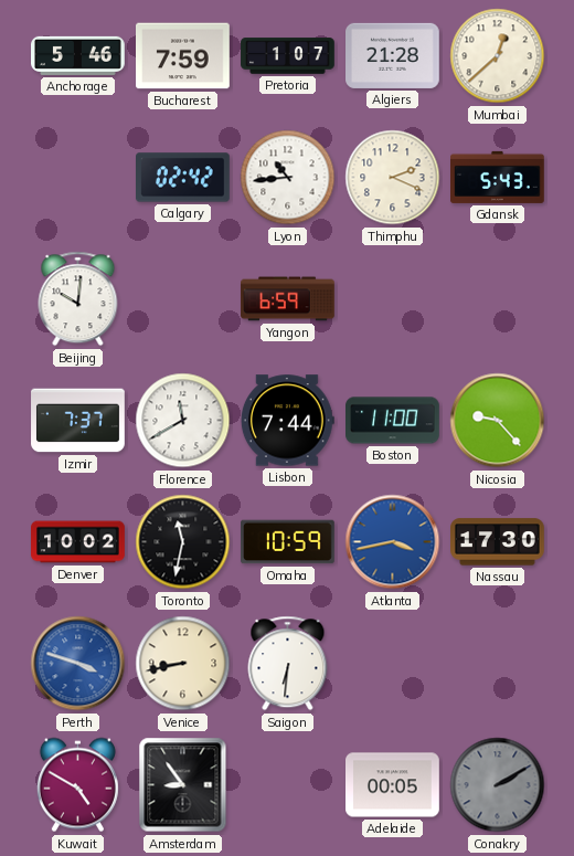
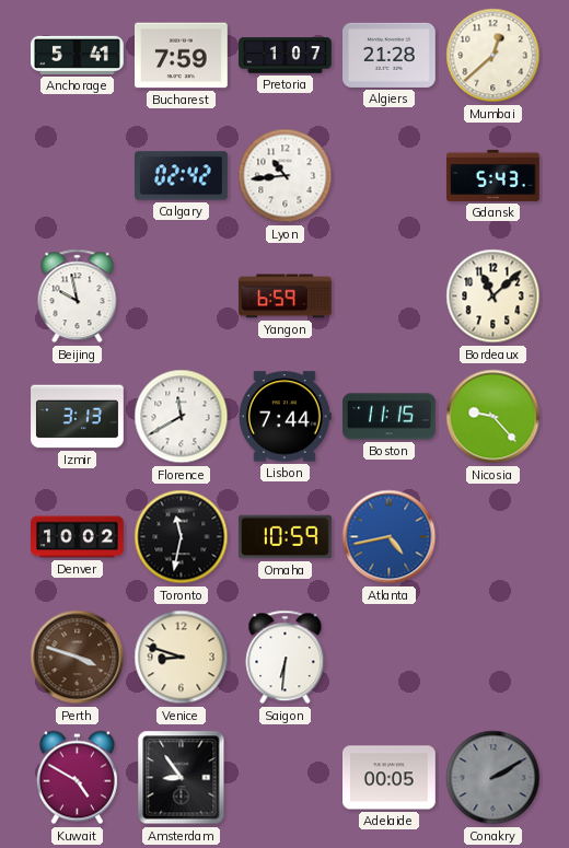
Anchorage: 5:46 -> 5:41
Thimphu: 2:19 -> none
Beijing: 10:01 -> 9:58
Bordeaux: none -> 11:08
Izmir: 7:37 -> 3:13
Boston: 11:00 -> 11:15
Atlanta: 3:43 -> 4:43
Nassau: 17:30 -> none
Perth dial: blue -> brown
Venice: 8:43 -> 8:48
